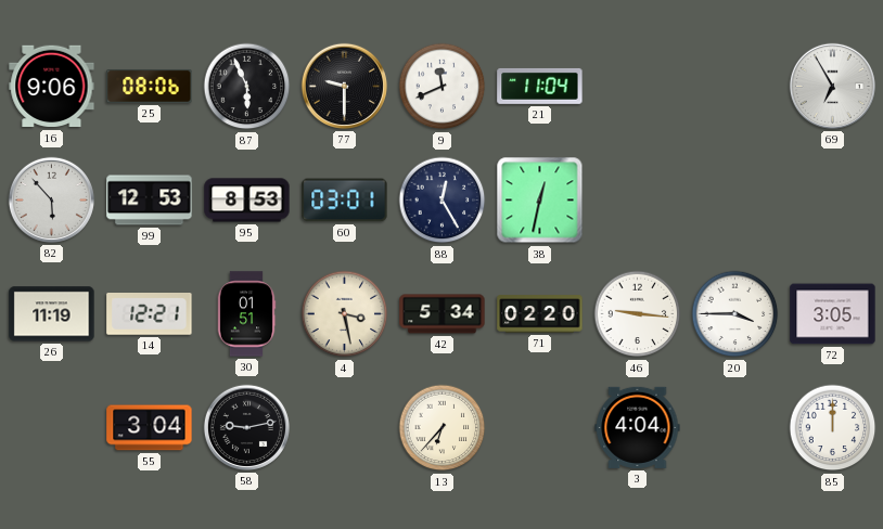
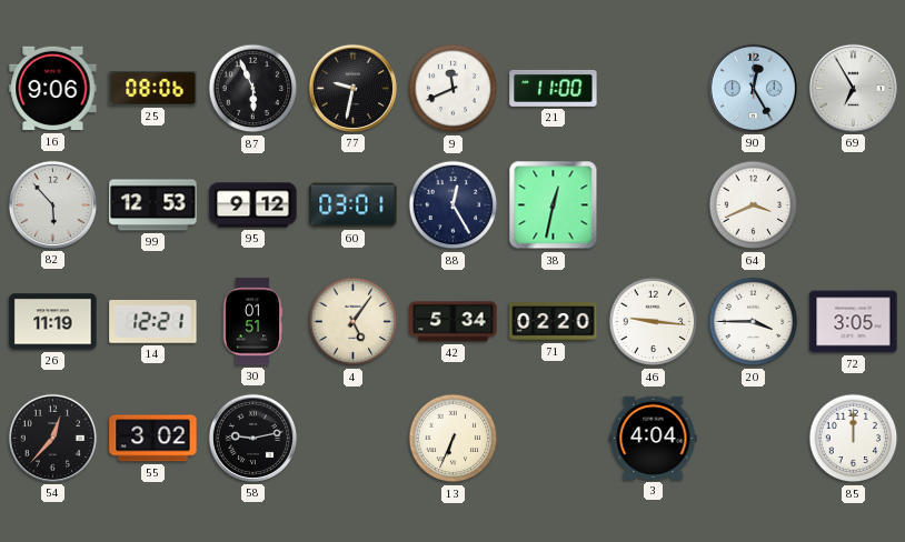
77: 9:30 -> 9:32
21: 11:04 -> 11:00
90: none -> 12:25
95: 8:53 -> 9:12
64: none -> 3:41
4: 3:28 -> 5:06
54: none -> 12:37
55: 3:04 -> 3:02
13: 6:37 -> 6:34
